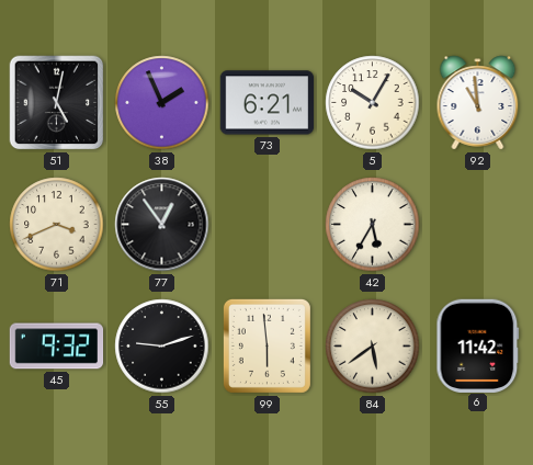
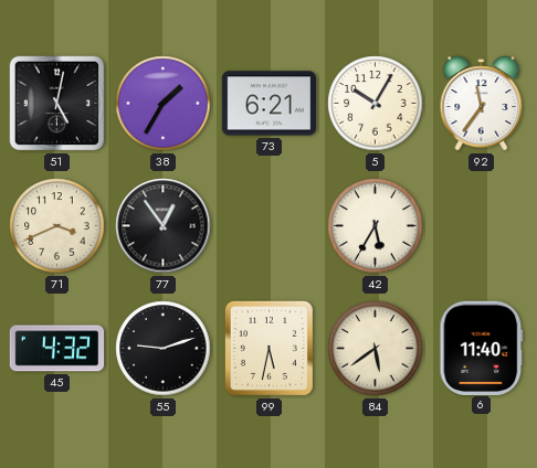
38: 1:56 -> 1:35
92: 10:59 -> 11:36
45: 9:32 -> 4:32
99: 5:59 -> 5:32
6: 11:42 -> 11:40
